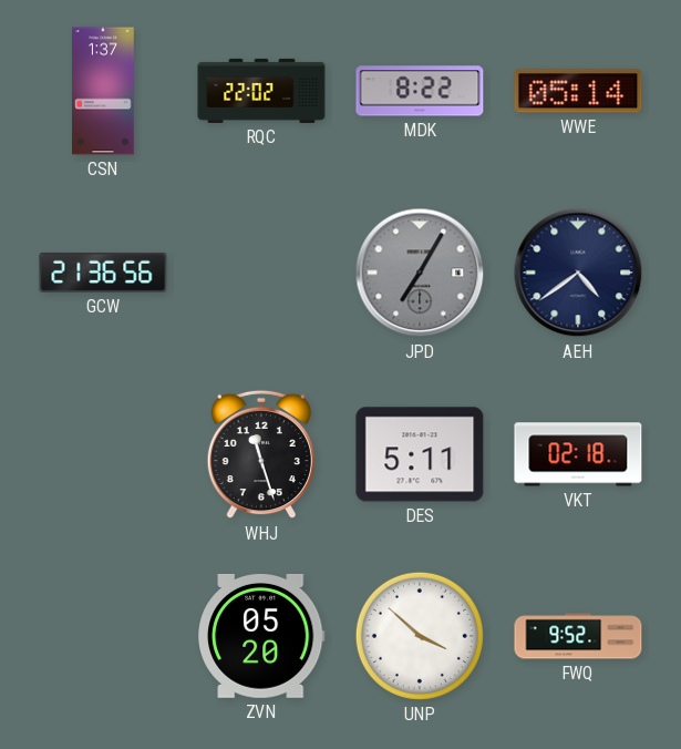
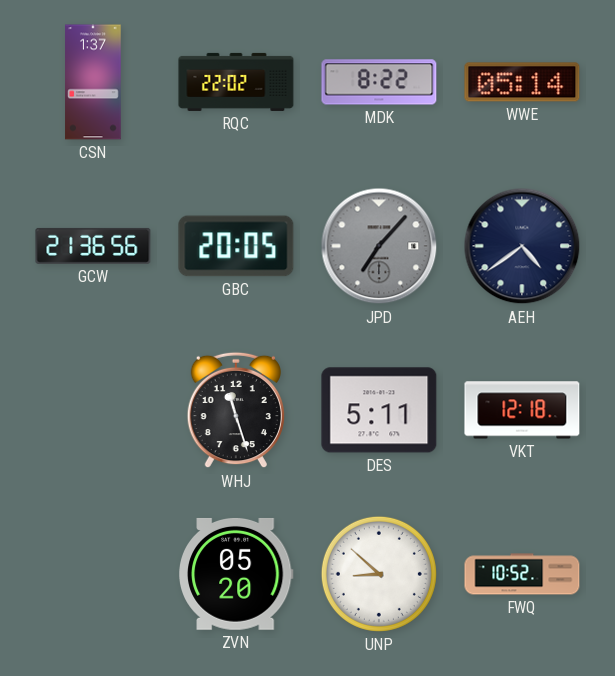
GBC: none -> 20:05
JPD: 7:05 -> 7:07
VKT: 02:18 -> 12:18
UNP: 3:52 -> 8:52
FWQ: 9:52 -> 10:52
